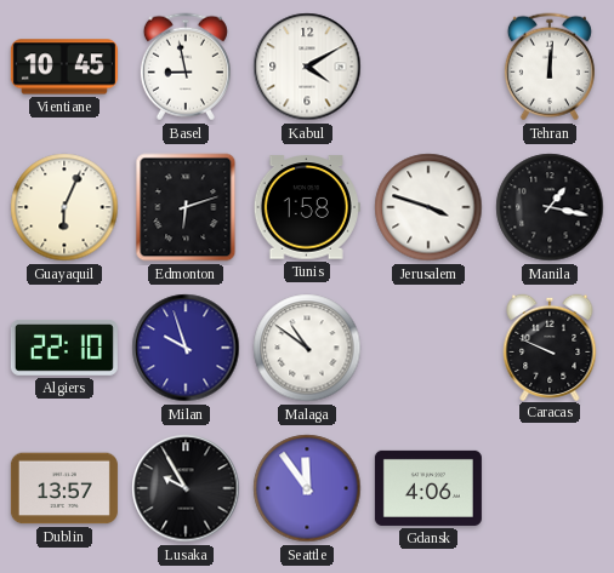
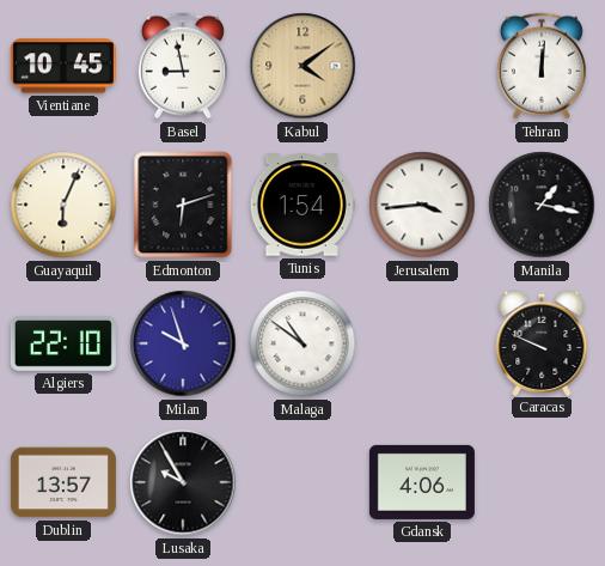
Kabul: 4:10 -> 4:09
Kabul dial: white -> champagne
Tunis: 1:58 -> 1:54
Jerusalem: 3:48 -> 3:44
Seattle: 11:54 -> none
